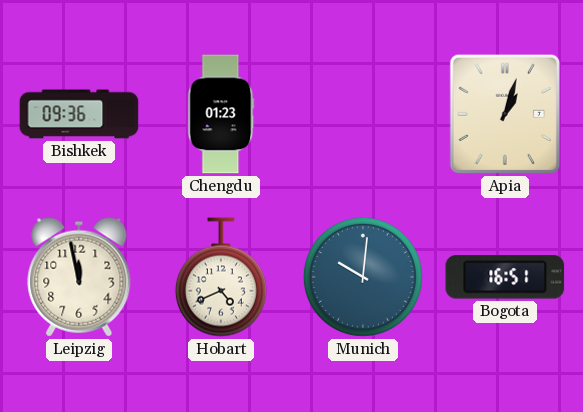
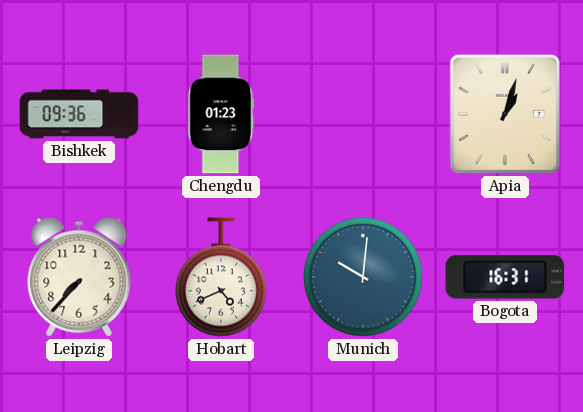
Leipzig: 11:58 -> 7:37
Bogota: 16:51 -> 16:31
